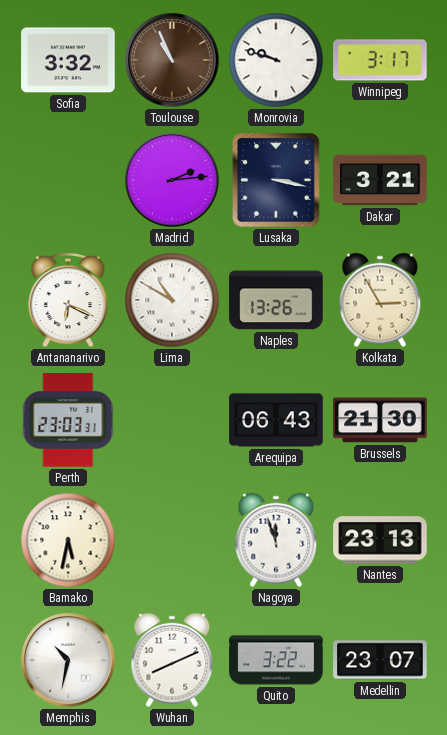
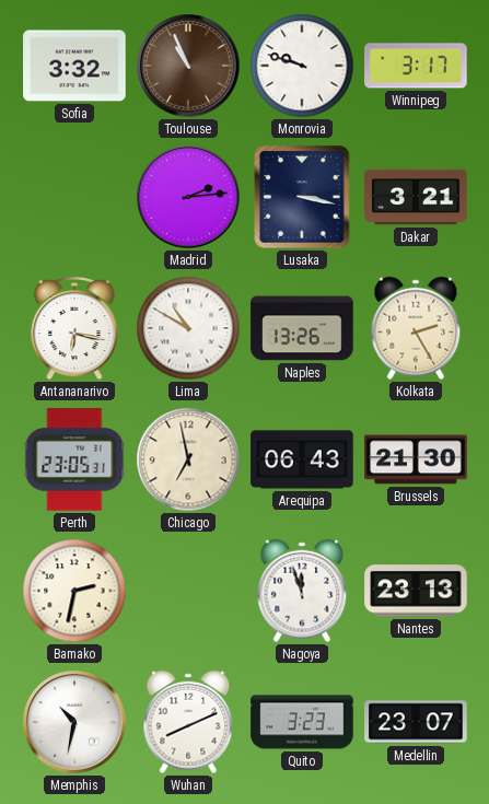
Antananarivo: 6:19 -> 6:17
Kolkata: 2:55 -> 2:25
Perth: 23:03 -> 23:05
Chicago: none -> 6:58
Bamako: 5:32 -> 2:32
Quito: 3:22 -> 3:23
